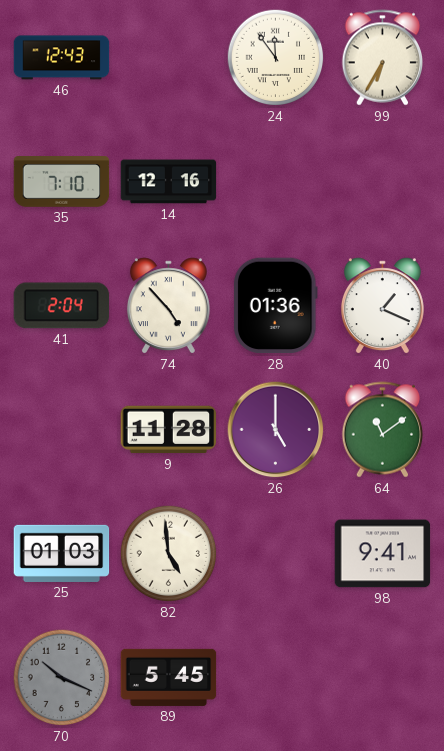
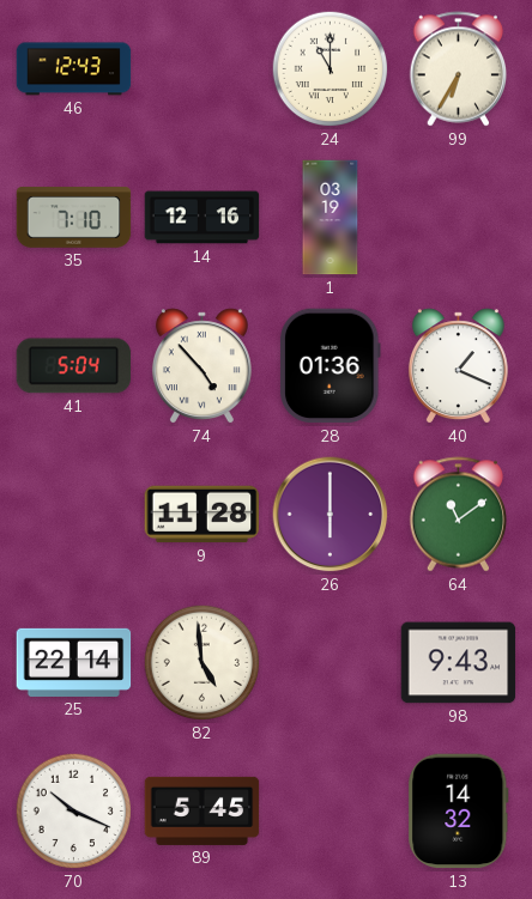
24: 11:54 -> 11:00
1: none -> 03:19
41: 2:04 -> 5:04
26: 5:00 -> 6:00
25: 01:03 -> 22:14
98: 9:41 -> 9:43
70 dial: grey -> white
13: none -> 14:32
